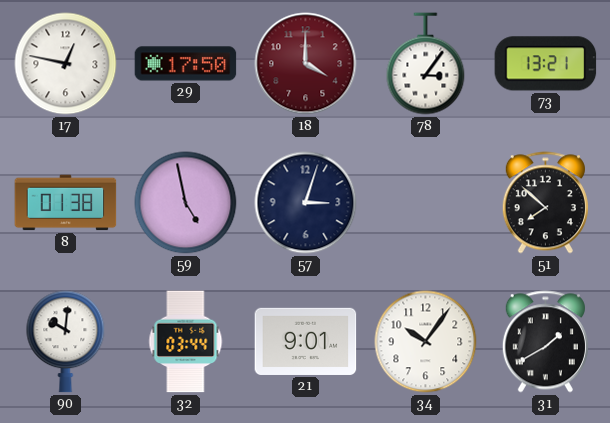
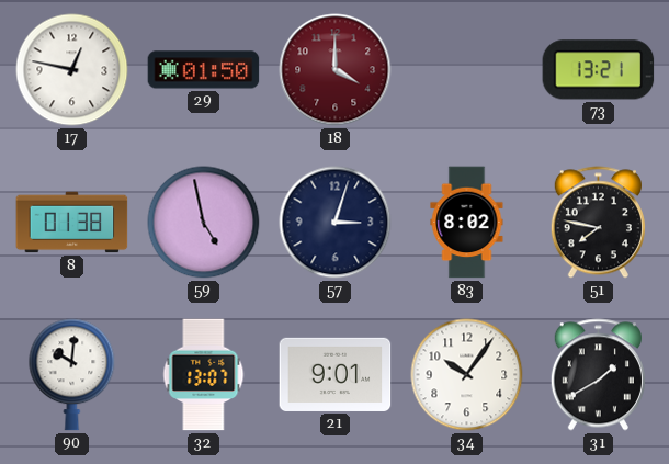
29: 17:50 -> 01:50
78: 3:06 -> none
83: none -> 8:02
51: 7:52 -> 7:47
32: 03:44 -> 13:07
